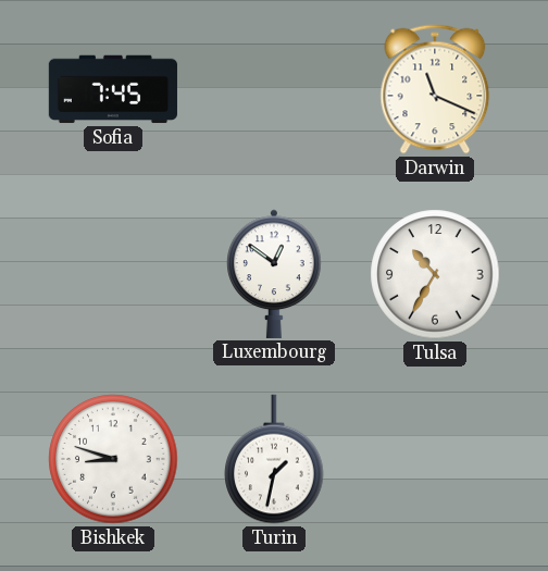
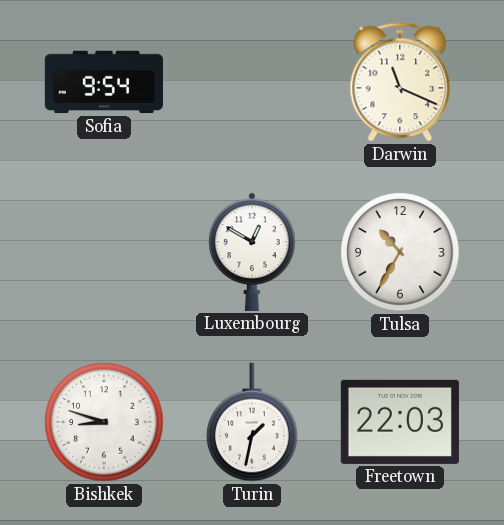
Sofia: 7:45 -> 9:54
Luxembourg: 12:51 -> 12:50
Freetown: none -> 22:03
